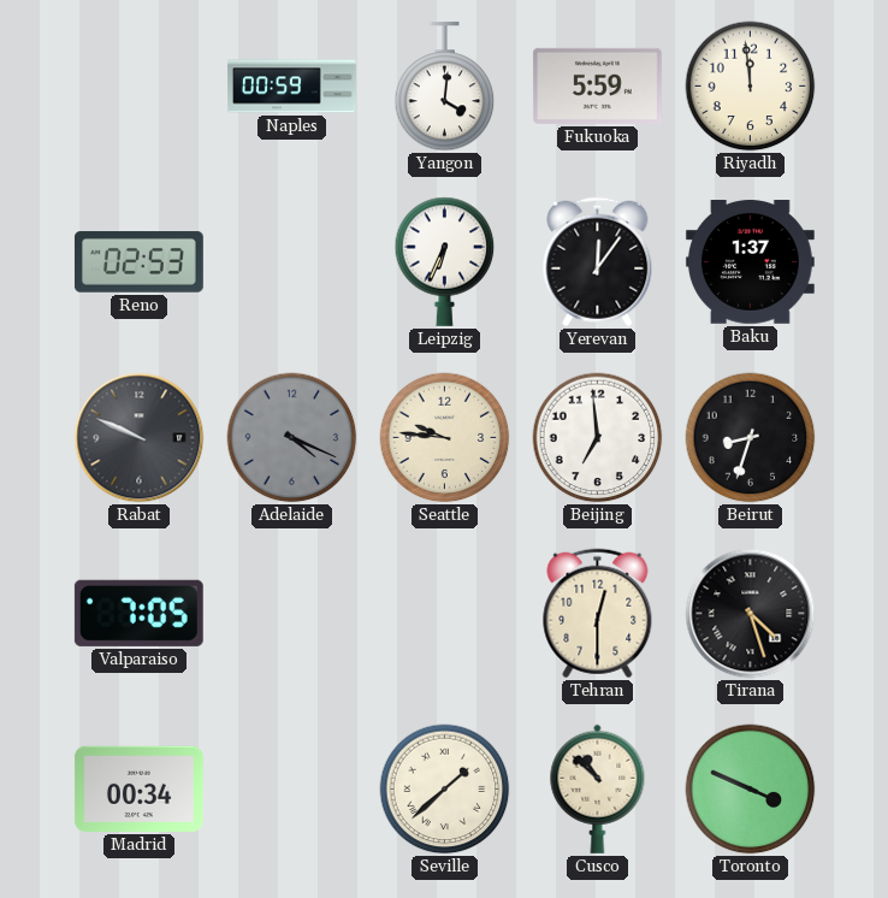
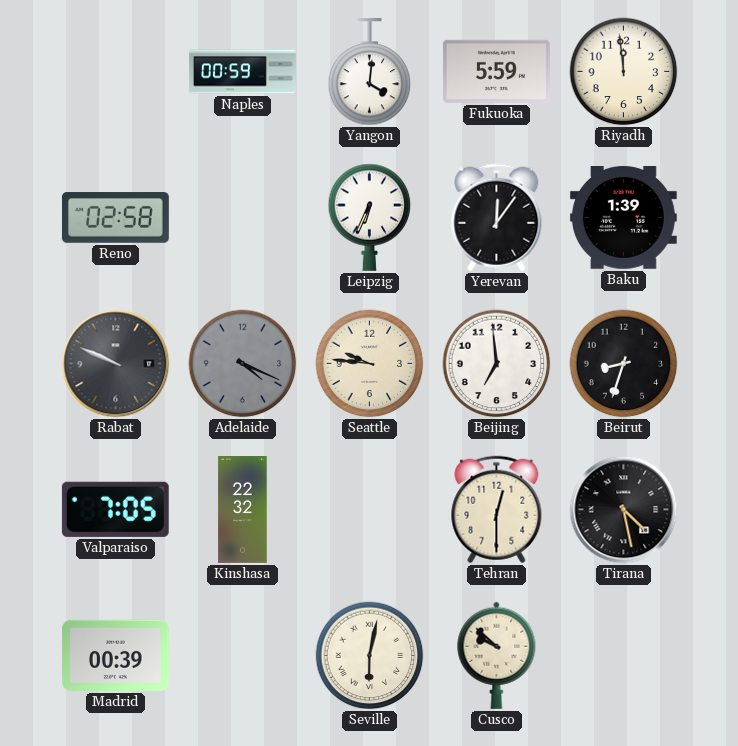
Reno: 02:53 -> 02:58
Baku: 1:37 -> 1:39
Kinshasa: none -> 22:32
Tirana: 4:27 -> 4:28
Madrid: 00:34 -> 00:39
Seville: 1:38 -> 6:02
Cusco: 10:52 -> 9:52
Toronto: 3:49 -> none
